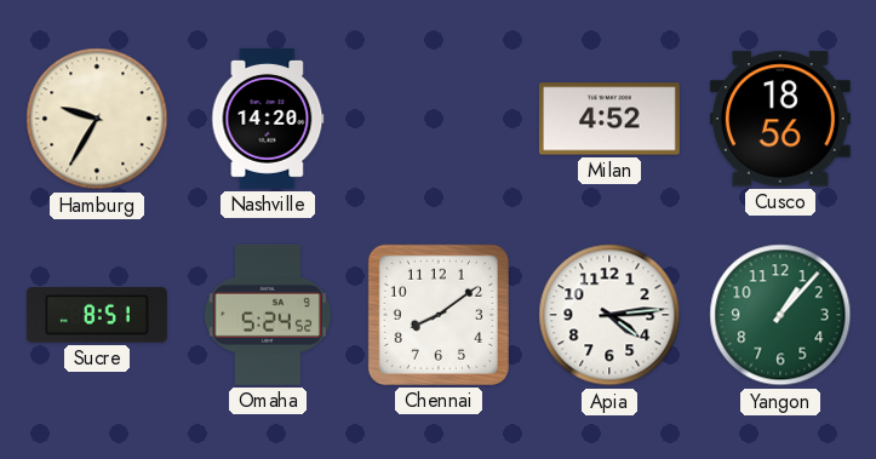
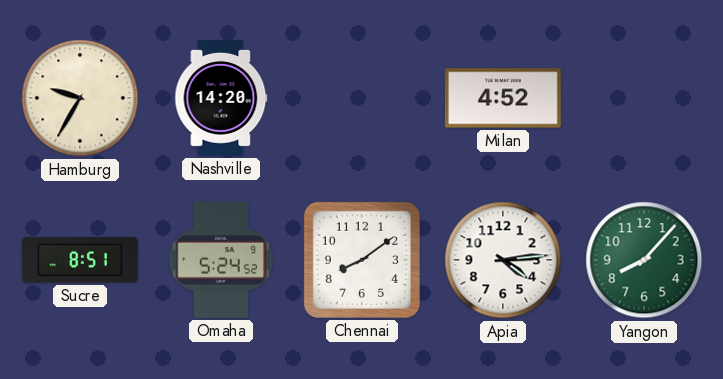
Cusco: 18:56 -> none
Yangon: 1:07 -> 8:07
